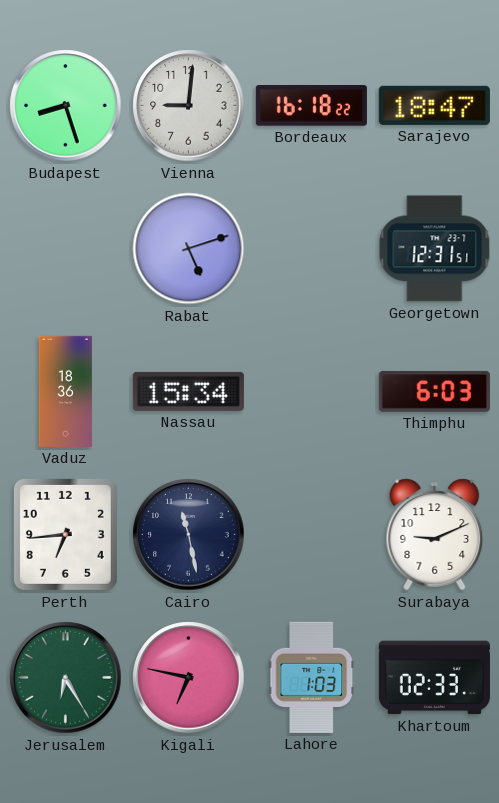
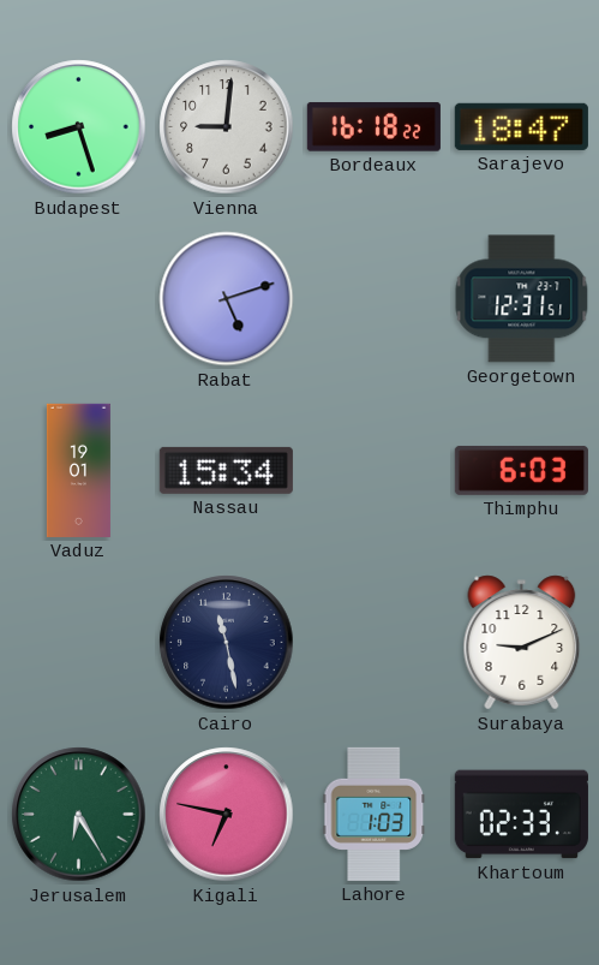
Vaduz: 18:36 -> 19:01
Perth: 6:44 -> none
